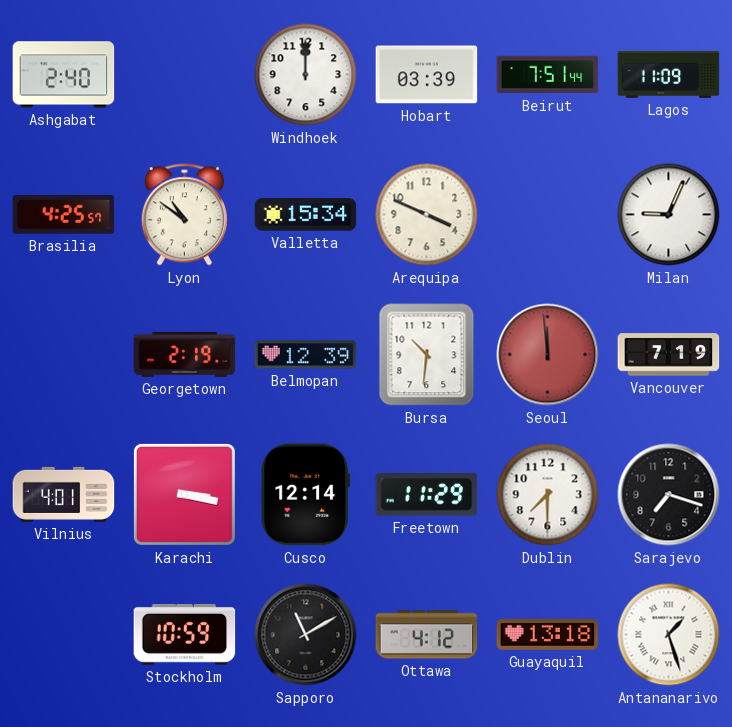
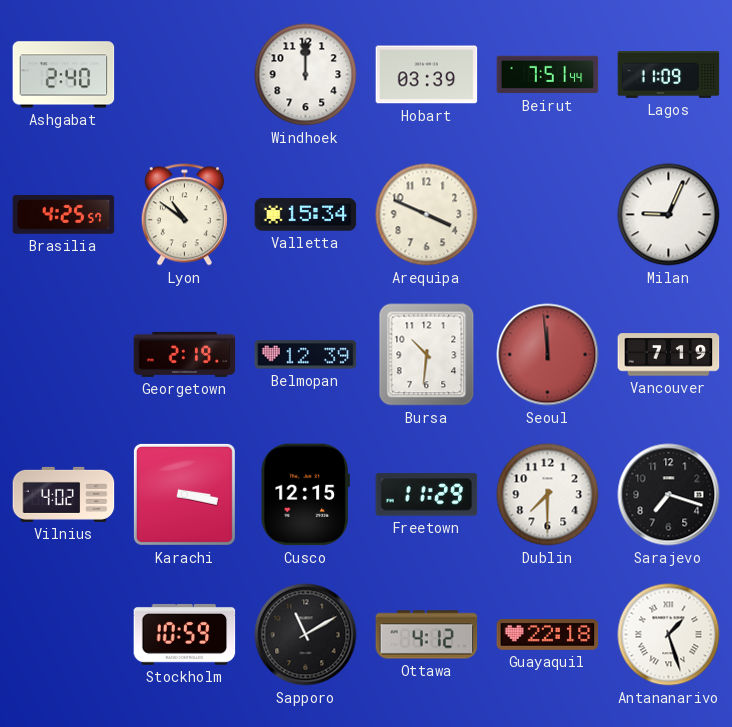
Vilnius: 4:01 -> 4:02
Cusco: 12:14 -> 12:15
Guayaquil: 13:18 -> 22:18
